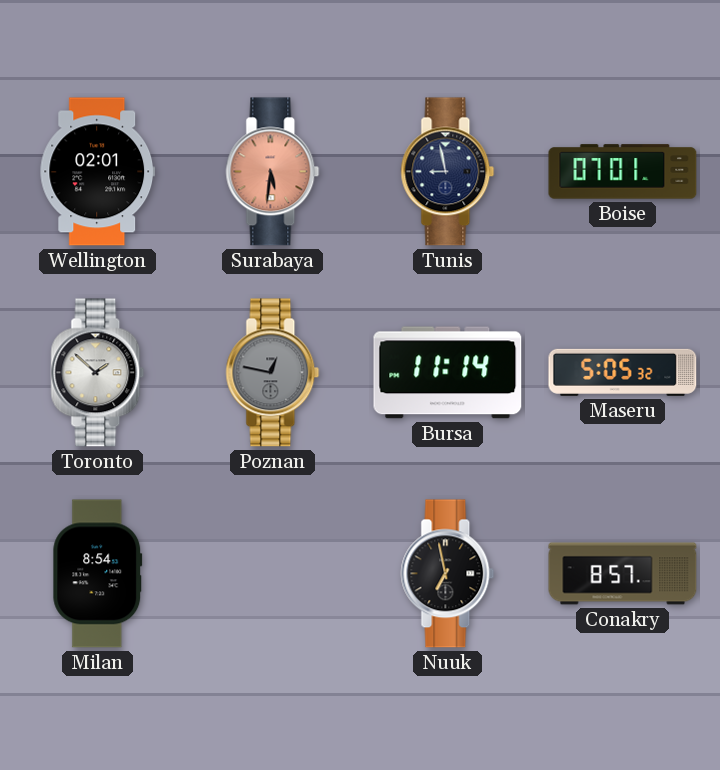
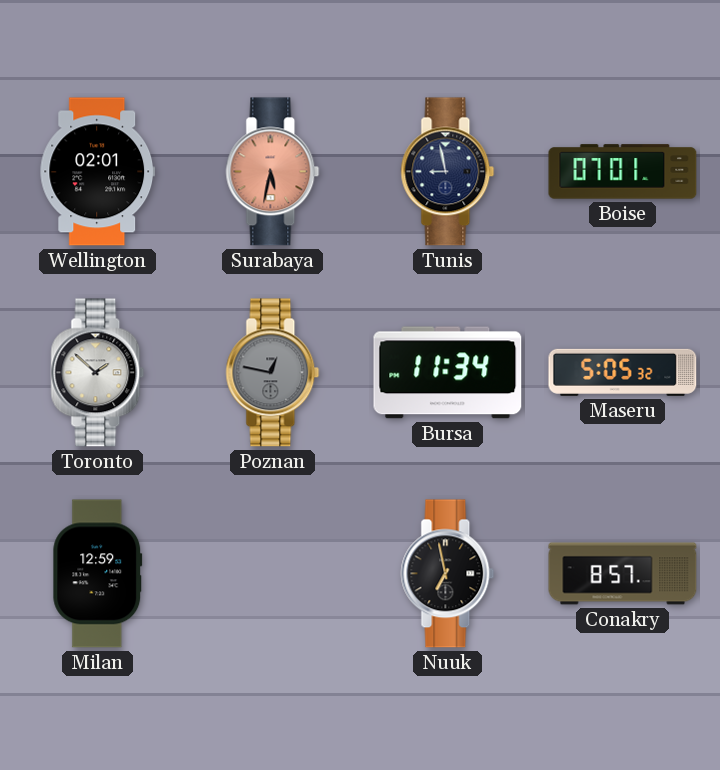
Surabaya: 5:31 -> 5:32
Bursa: 11:14 -> 11:34
Milan: 8:54 -> 12:59
